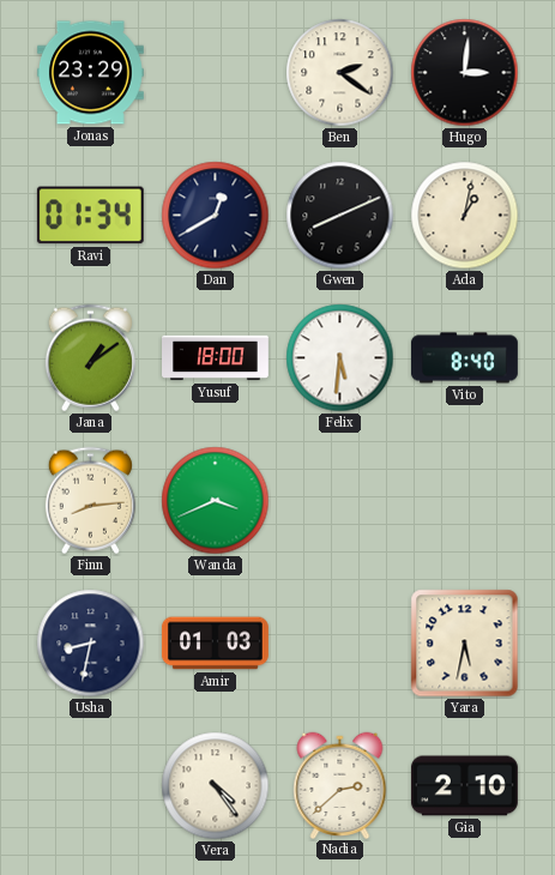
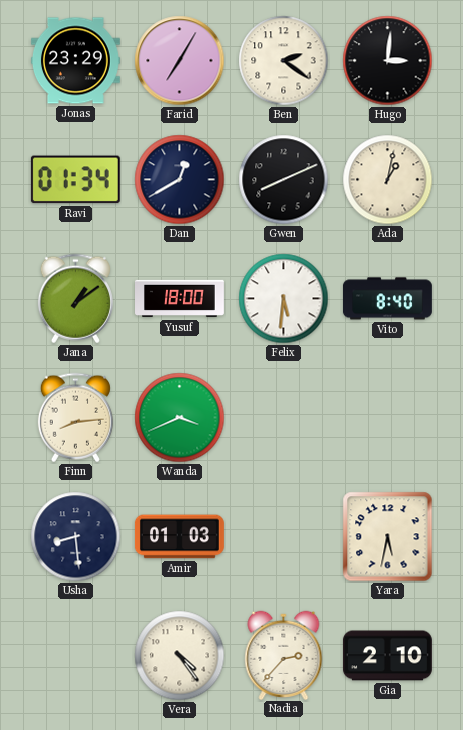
Farid: none -> 7:05
Usha: 8:32 -> 8:29
Nadia: 2:38 -> 2:37
